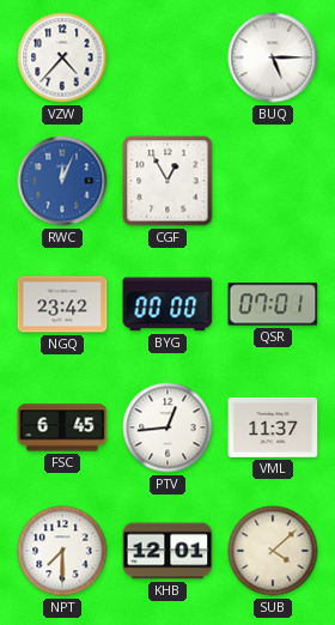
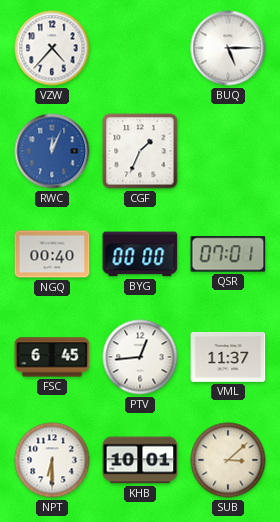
CGF: 12:55 -> 1:34
NGQ: 23:42 -> 00:40
NPT: 7:30 -> 6:30
KHB: 12:01 -> 10:01
SUB: 4:08 -> 3:08
